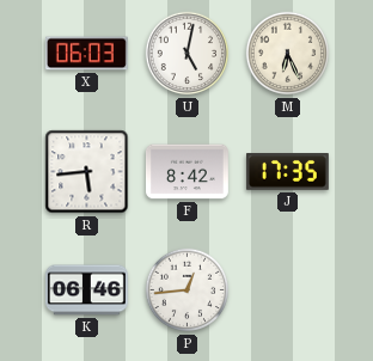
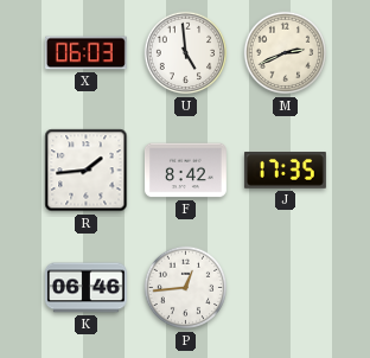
U: 5:02 -> 4:59
M: 6:26 -> 2:41
R: 5:44 -> 1:44
